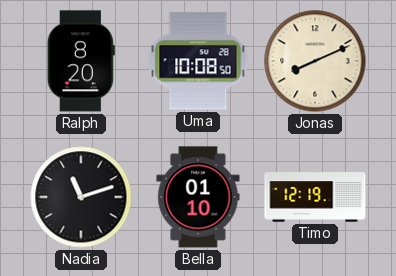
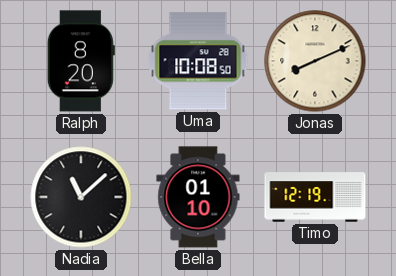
Nadia: 11:12 -> 11:08
